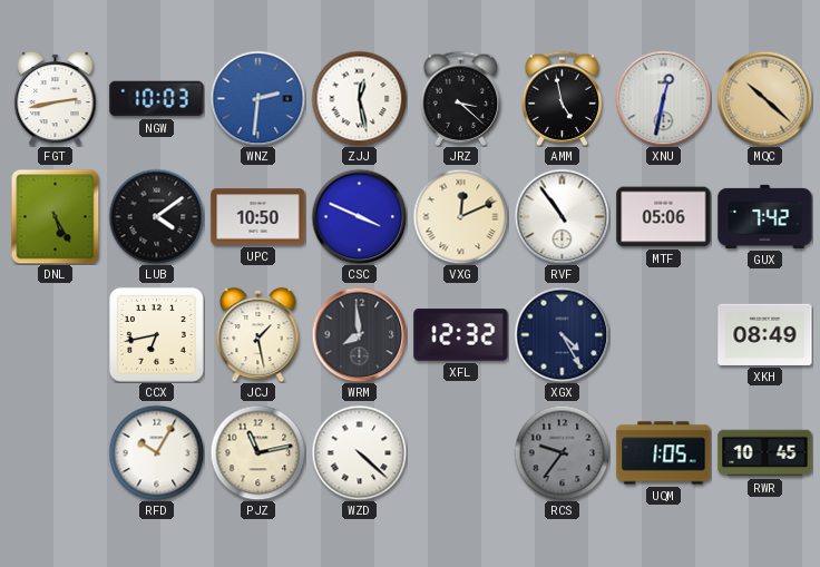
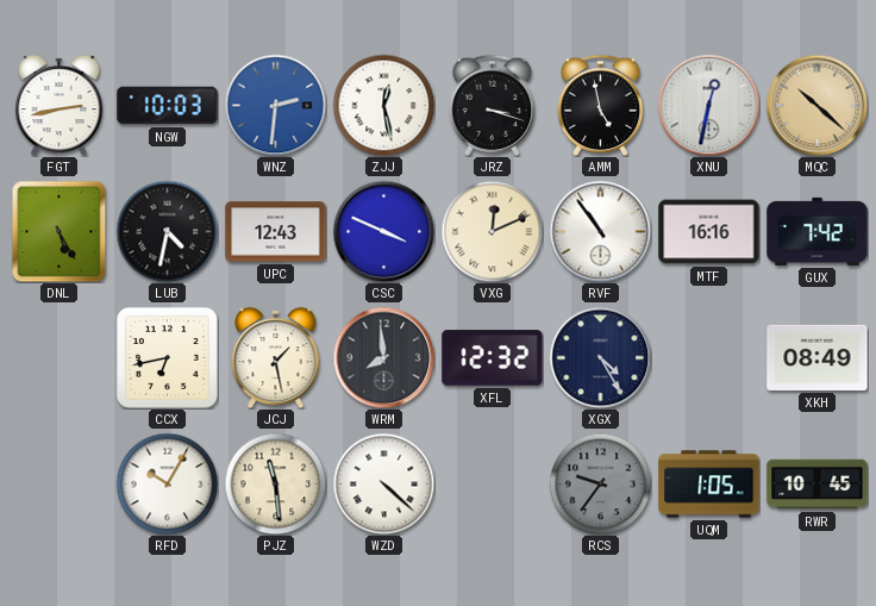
JRZ: 3:22 -> 3:18
LUB: 4:09 -> 4:32
UPC: 10:50 -> 12:43
MTF: 05:06 -> 16:16
PJZ: 11:13 -> 11:29
